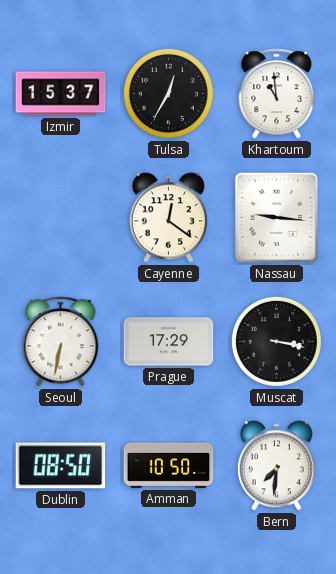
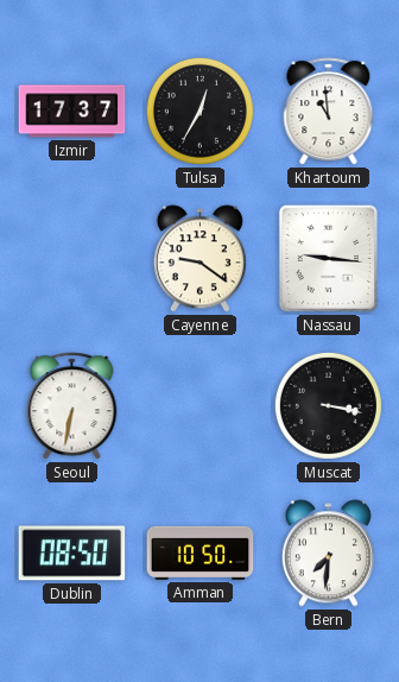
Izmir: 15:37 -> 17:37
Cayenne: 12:21 -> 9:21
Prague: 17:29 -> none
